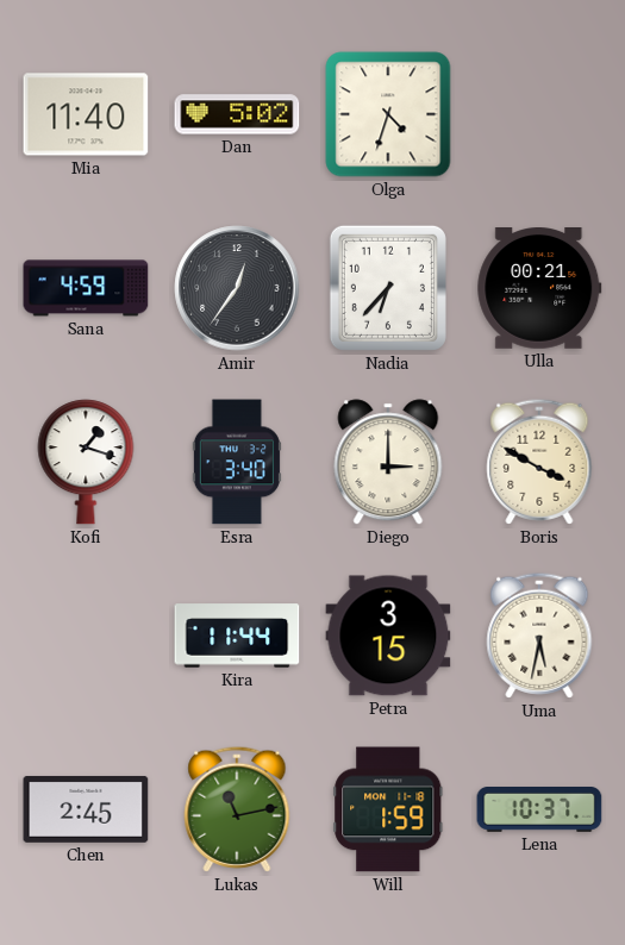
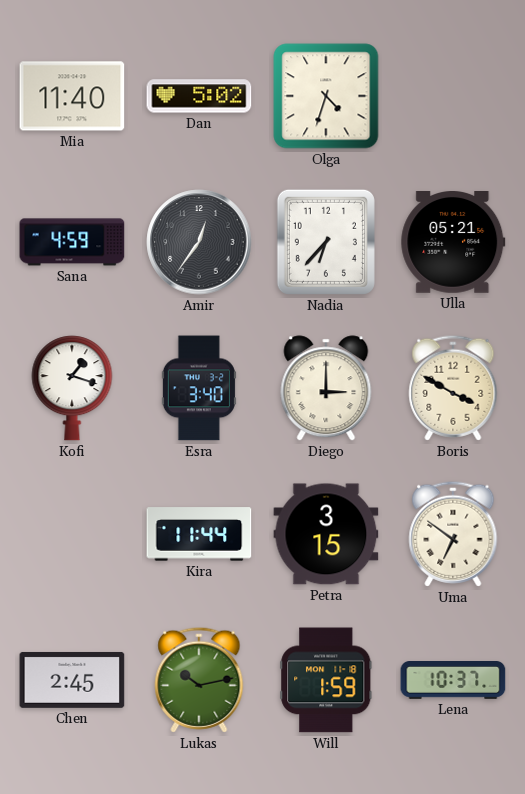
Ulla: 00:21 -> 05:21
Uma: 5:32 -> 6:51
Lukas: 11:13 -> 10:13
